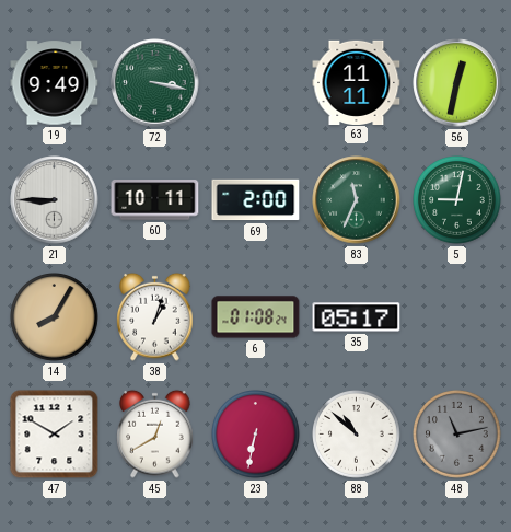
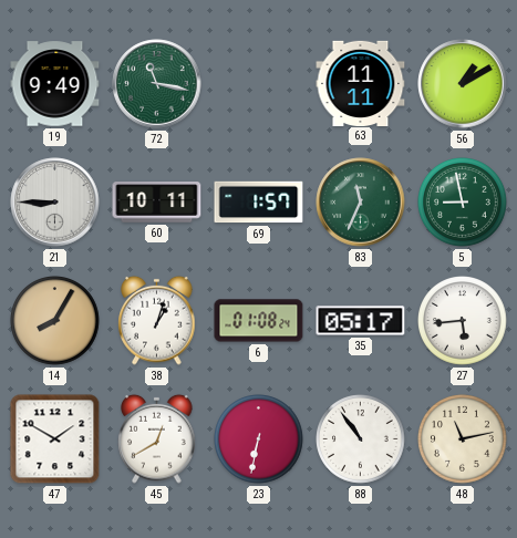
72: 3:17 -> 11:17
56: 12:32 -> 1:10
69: 2:00 -> 1:57
5: 9:02 -> 8:58
27: none -> 5:44
88: 10:52 -> 10:54
48 dial: grey -> cream
